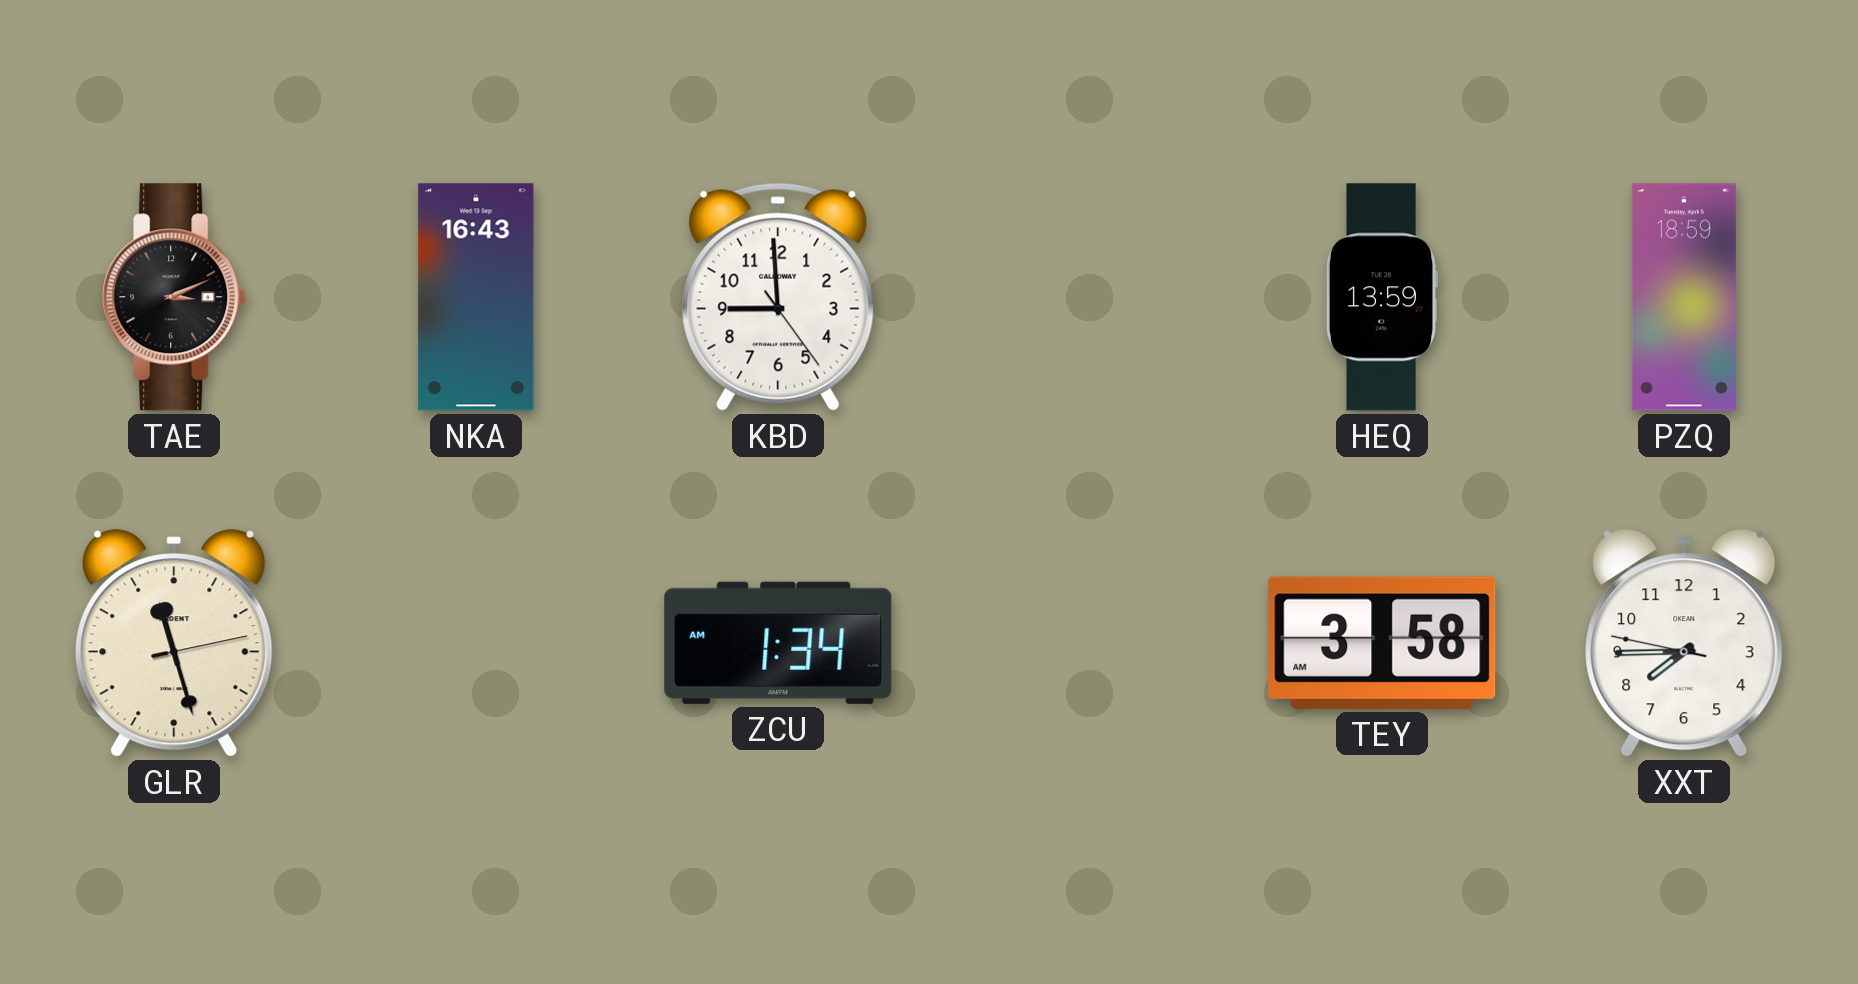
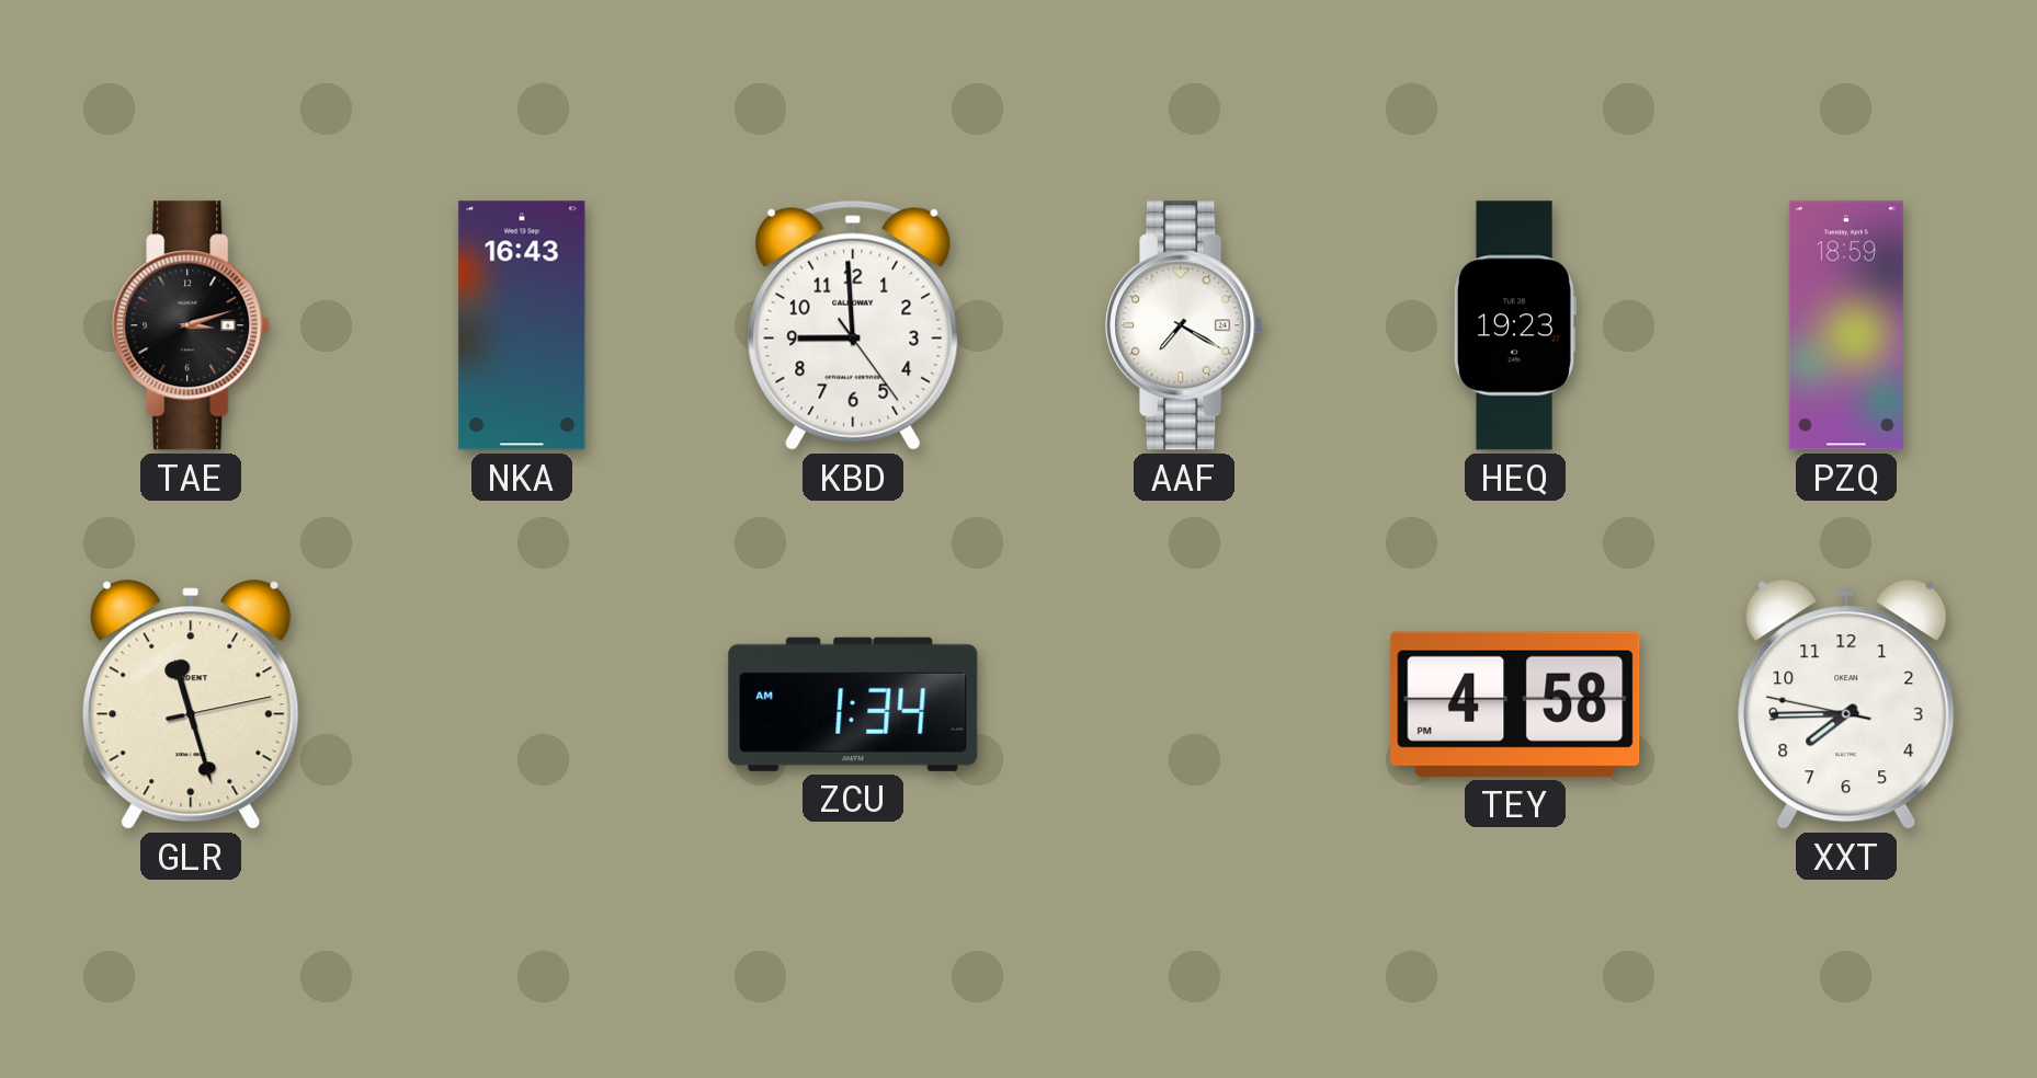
TAE: 3:11 -> 3:12
AAF: none -> 7:20
HEQ: 13:59 -> 19:23
TEY: 3:58 -> 4:58
